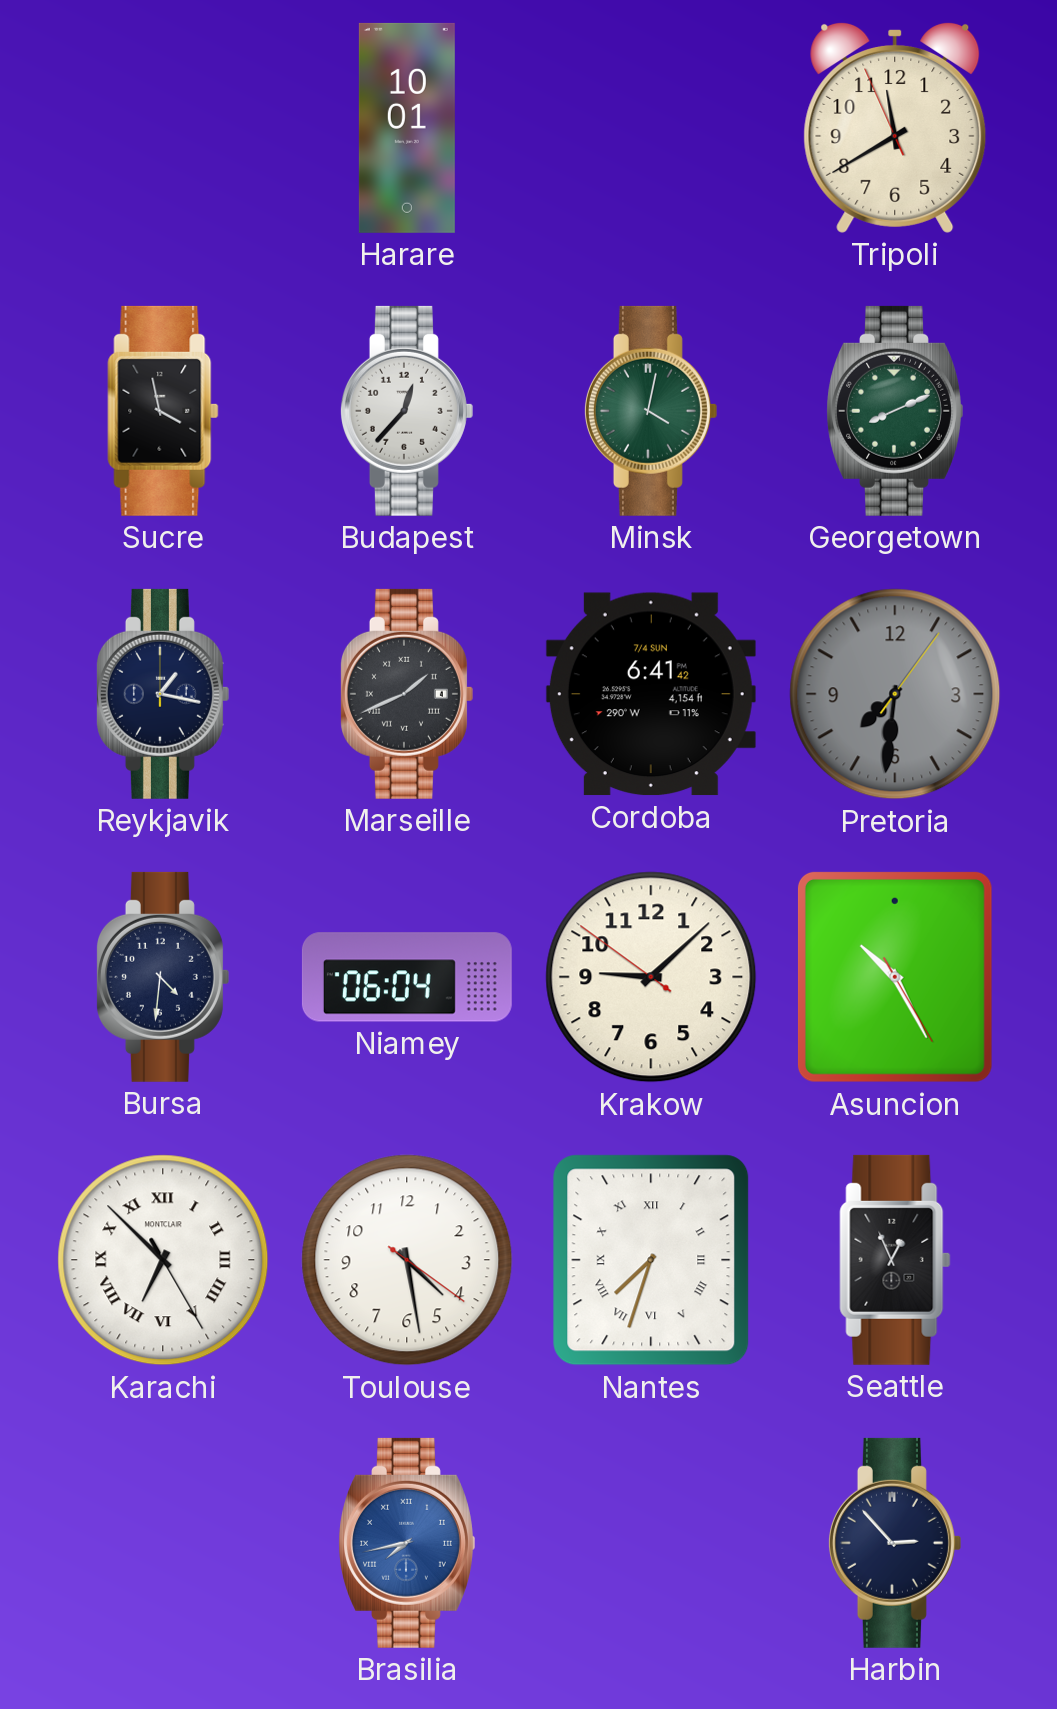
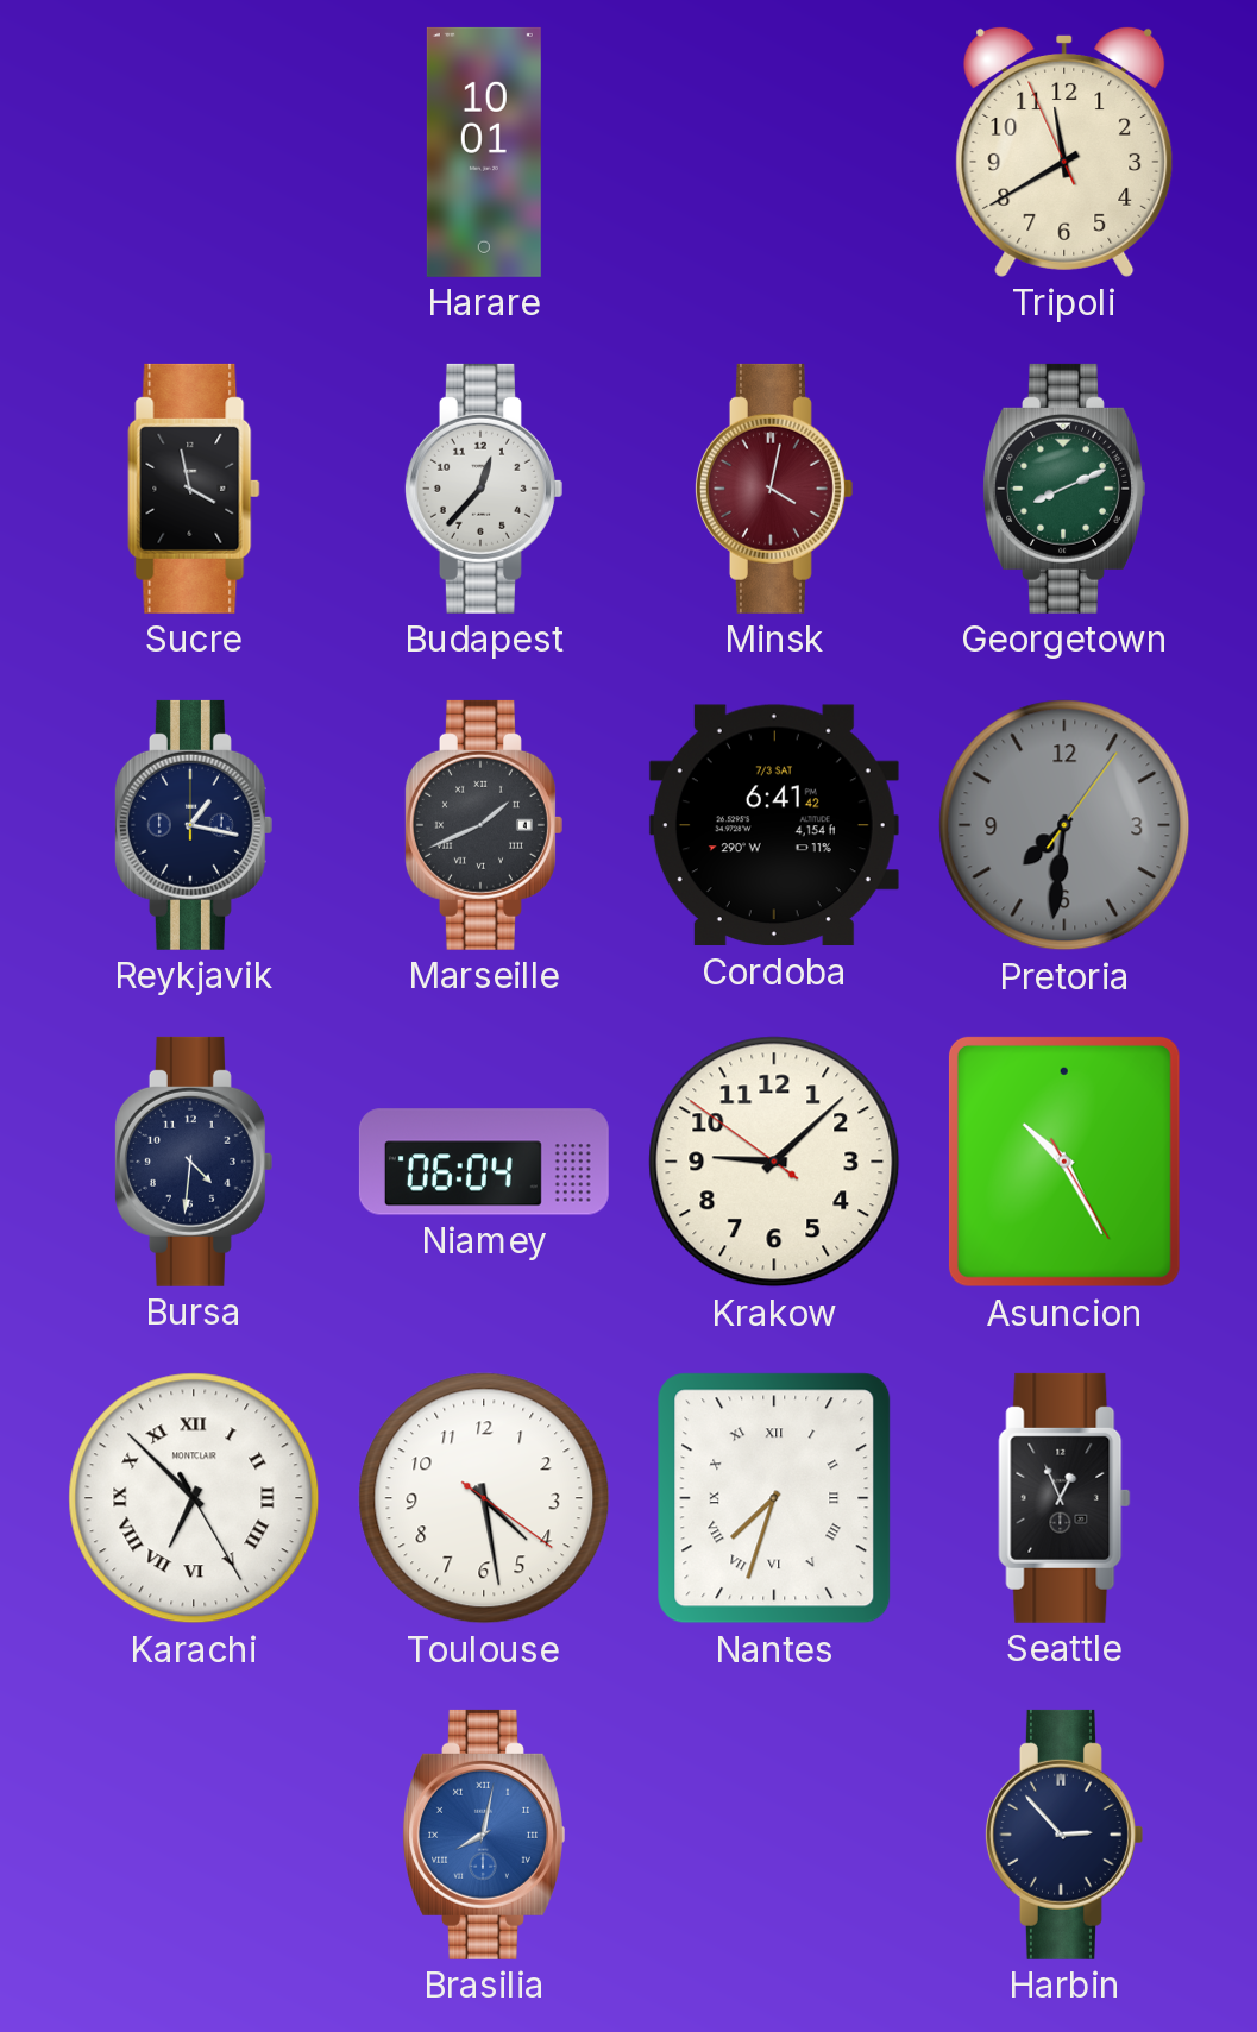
Minsk dial: green -> burgundy
Cordoba date: 7/4 SUN -> 7/3 SAT
Brasilia: 7:43 -> 8:02
